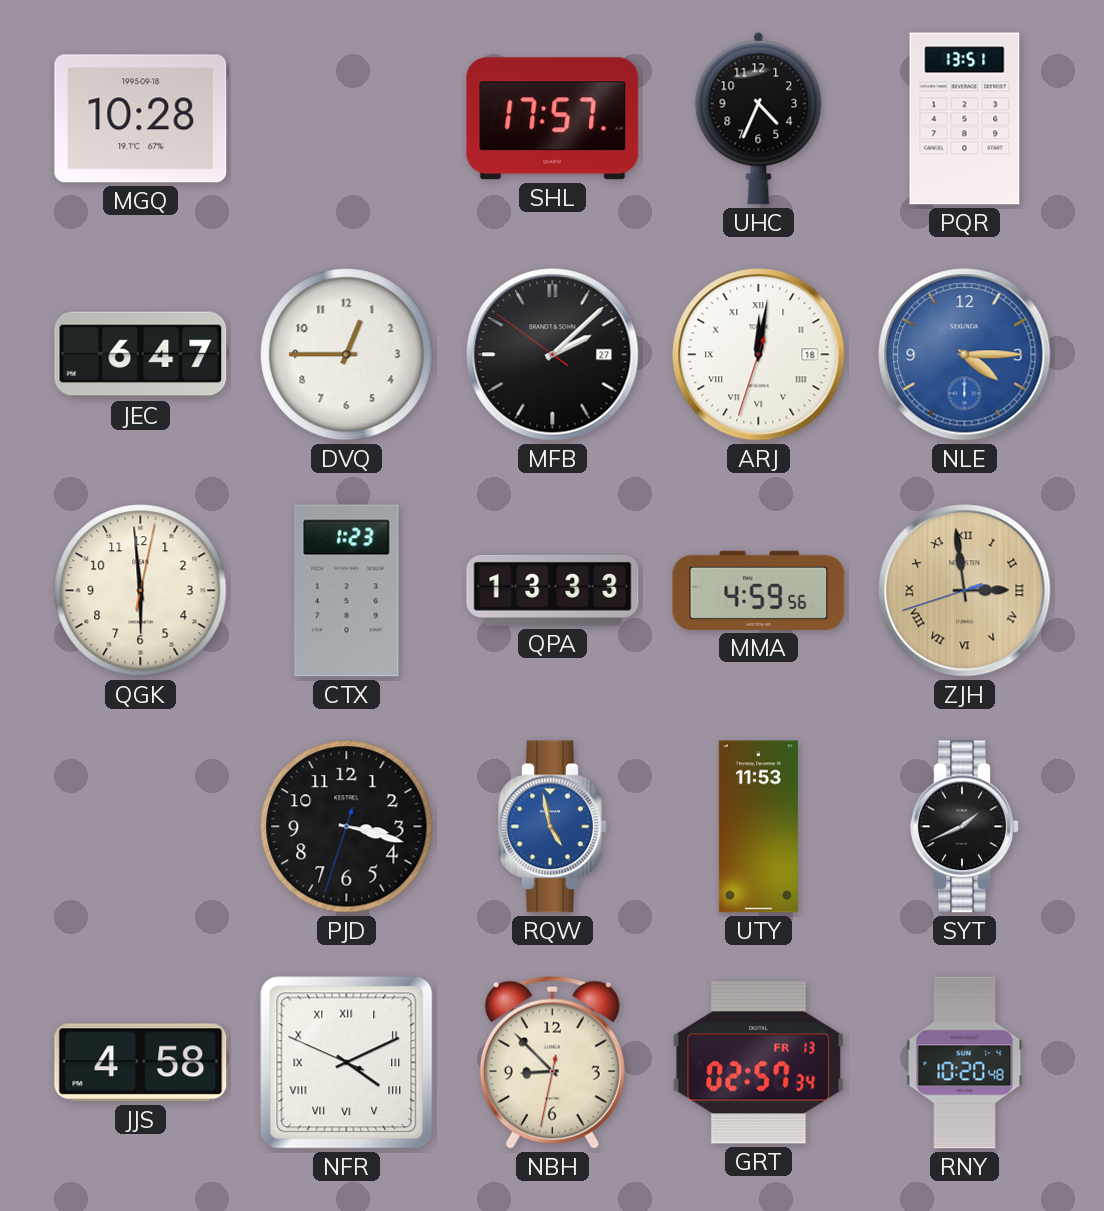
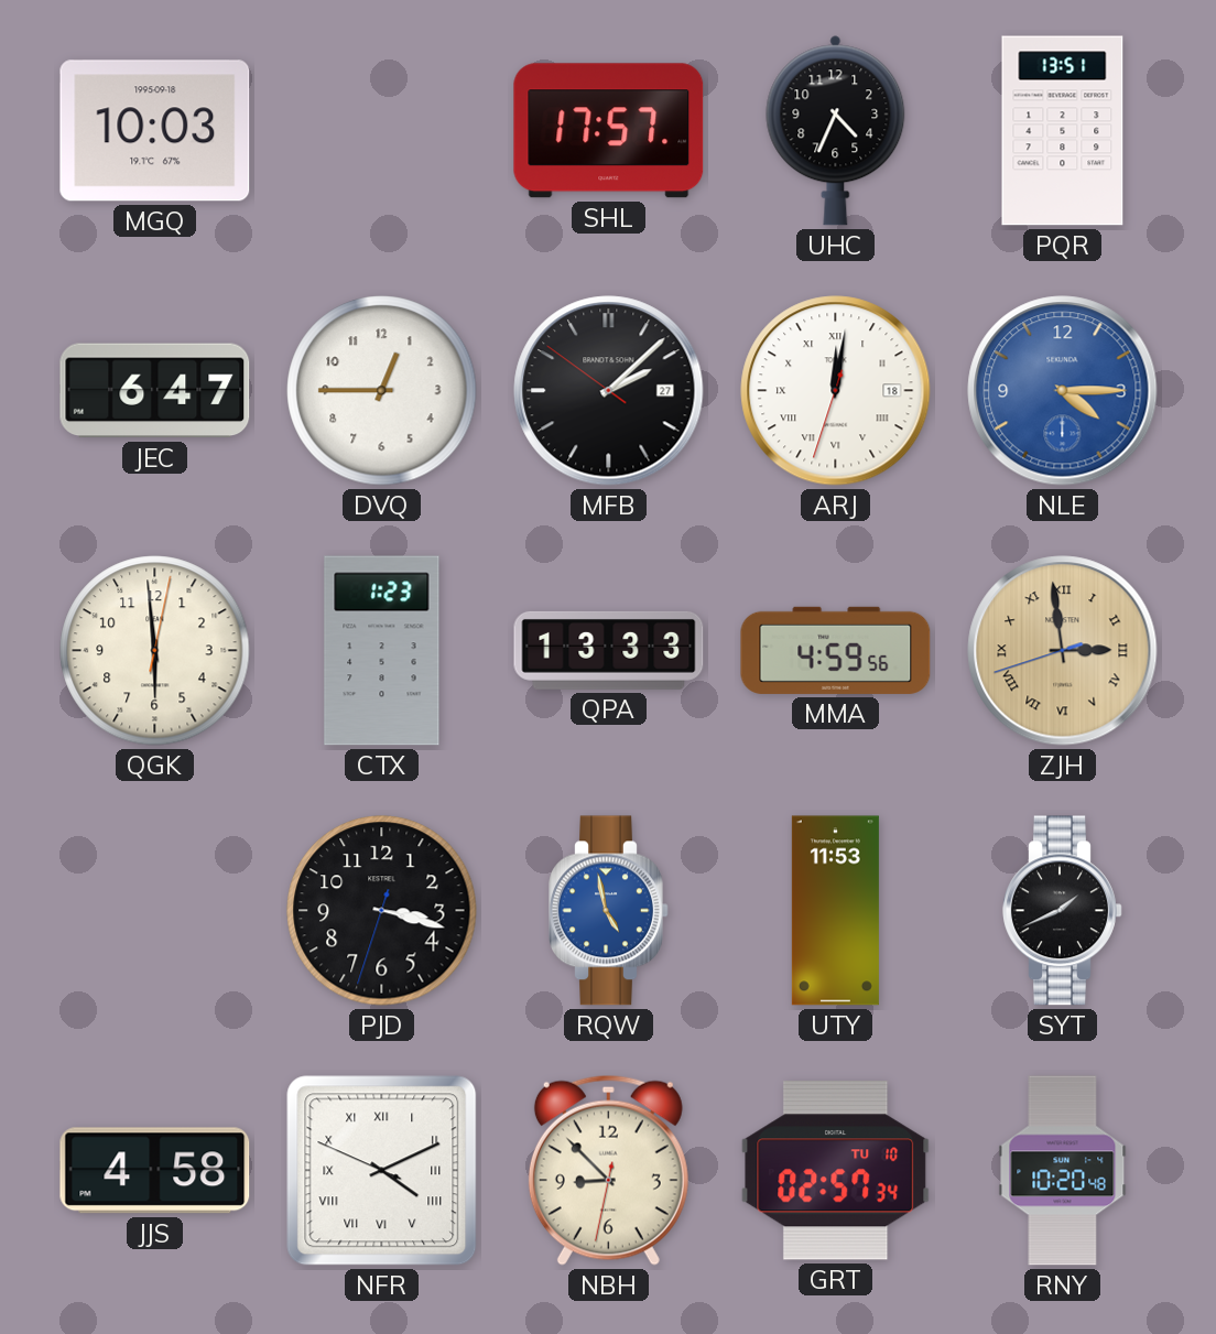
MGQ: 10:28 -> 10:03
GRT date: FR 13 -> TU 10
